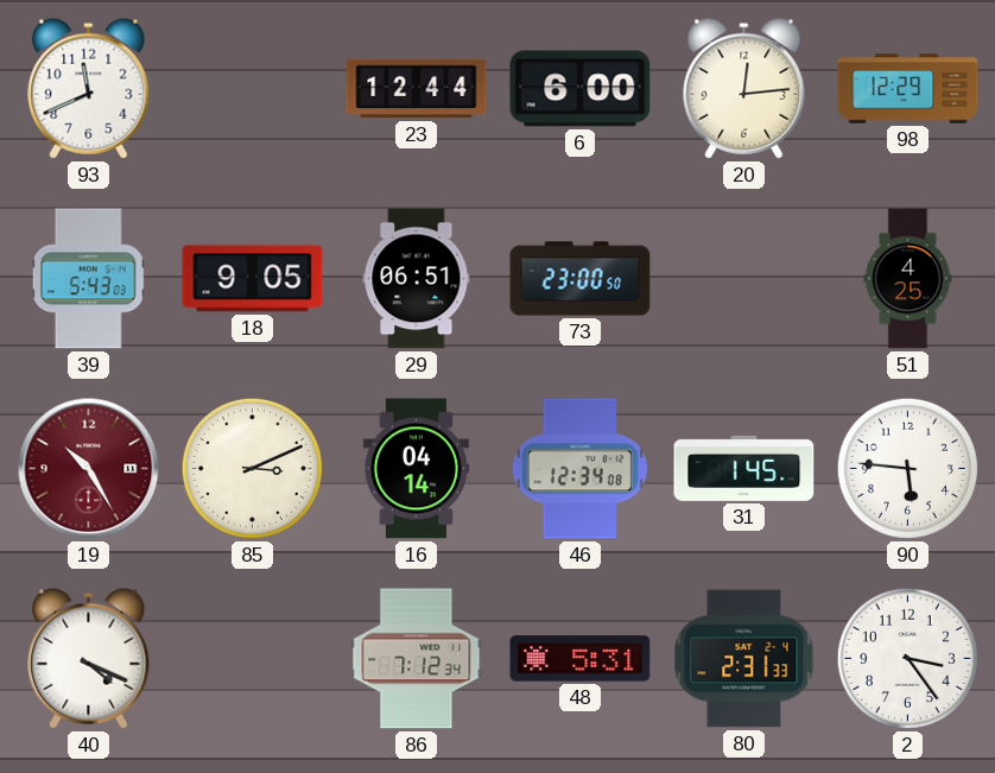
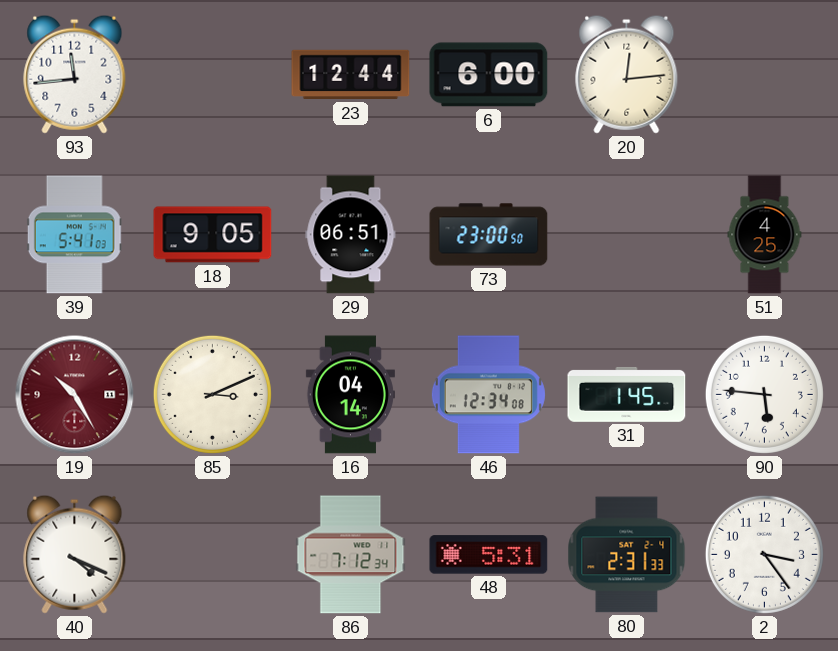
93: 11:41 -> 11:44
98: 12:29 -> none
39: 5:43 -> 5:41
